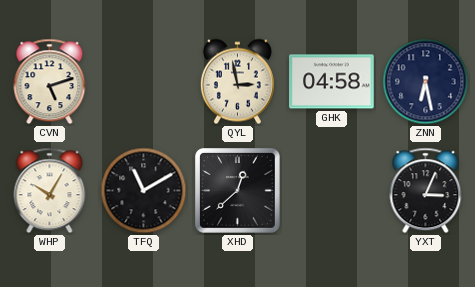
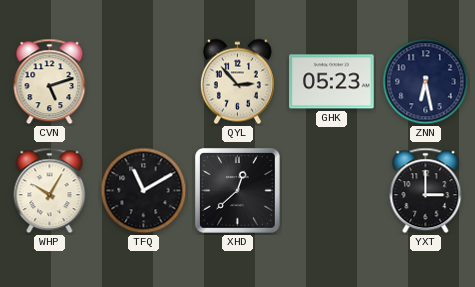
QYL: 2:58 -> 2:53
GHK: 04:58 -> 05:23
YXT: 3:04 -> 3:00
